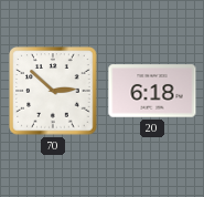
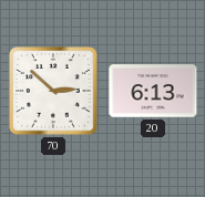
20: 6:18 -> 6:13
